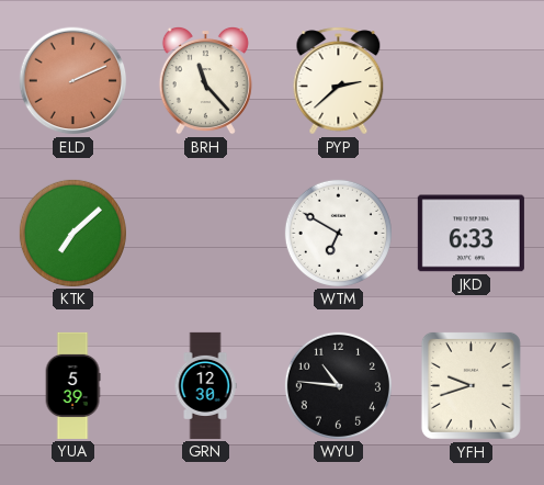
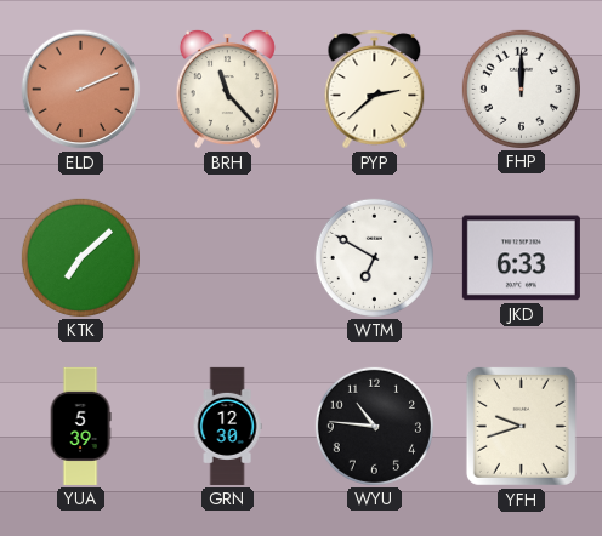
FHP: none -> 12:00
